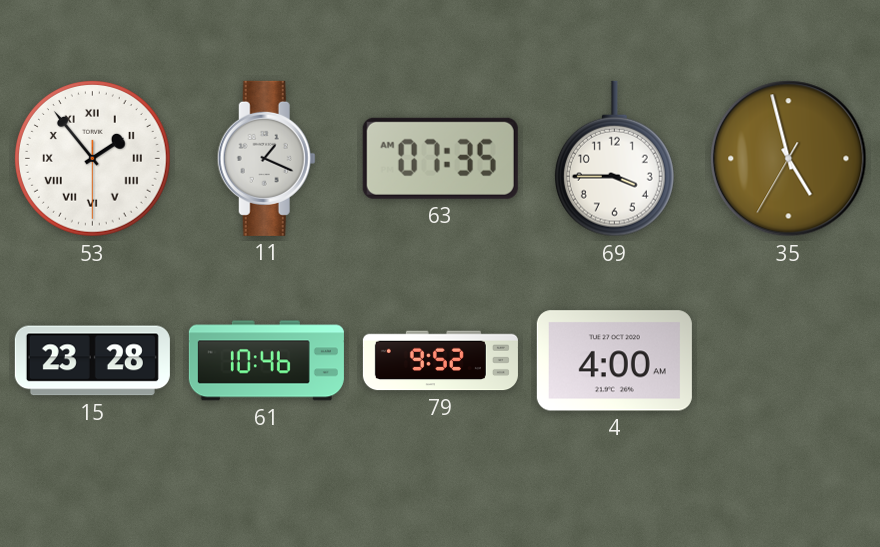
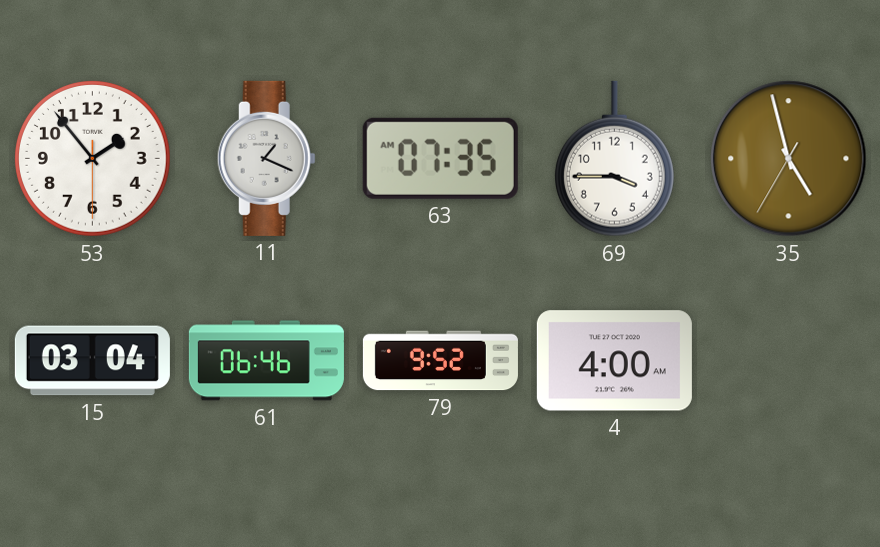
53 numerals: Roman -> Arabic
15: 23:28 -> 03:04
61: 10:46 -> 06:46
